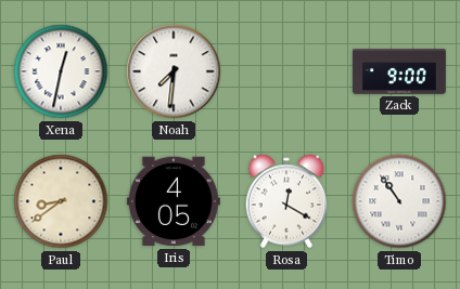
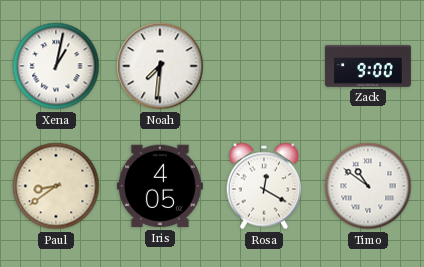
Xena: 12:32 -> 1:02
Timo: 10:54 -> 10:51
